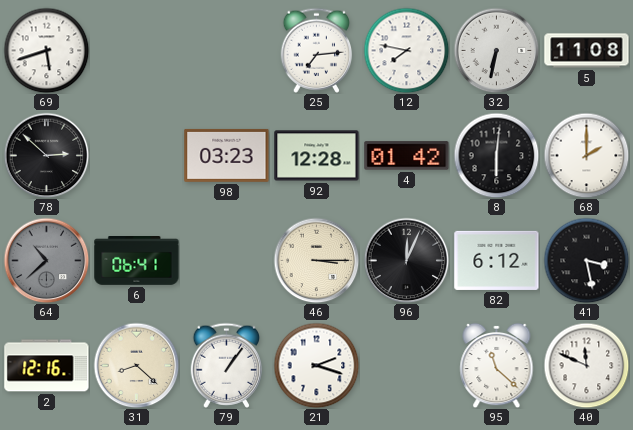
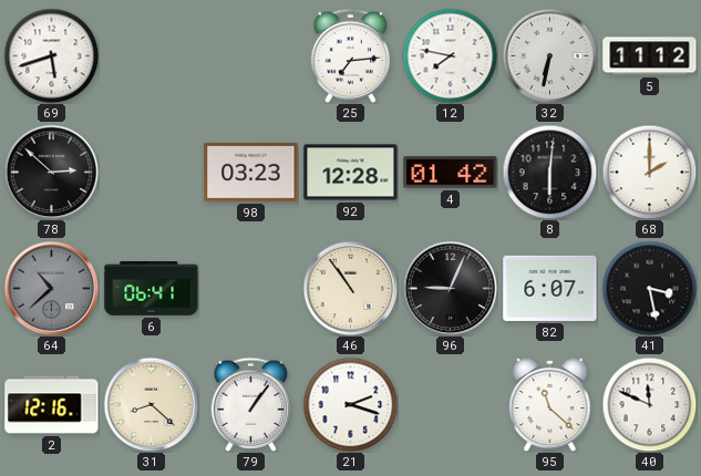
5: 11:08 -> 11:12
46: 3:15 -> 10:54
96: 12:04 -> 9:04
82: 6:12 -> 6:07
